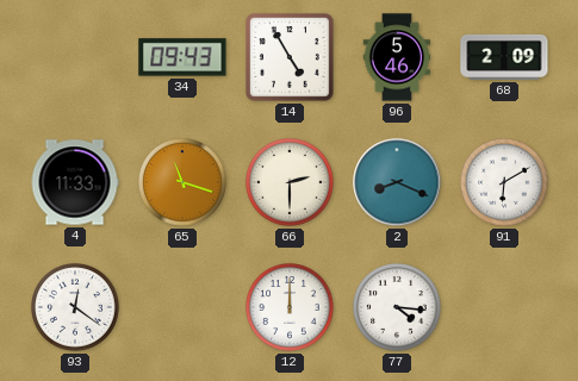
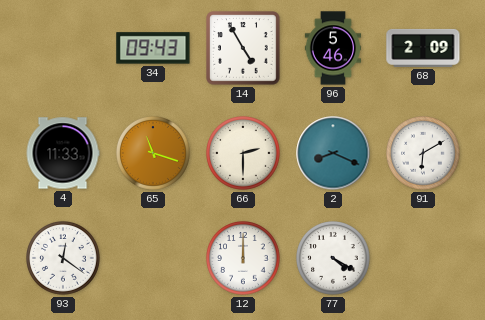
77: 4:16 -> 4:20
